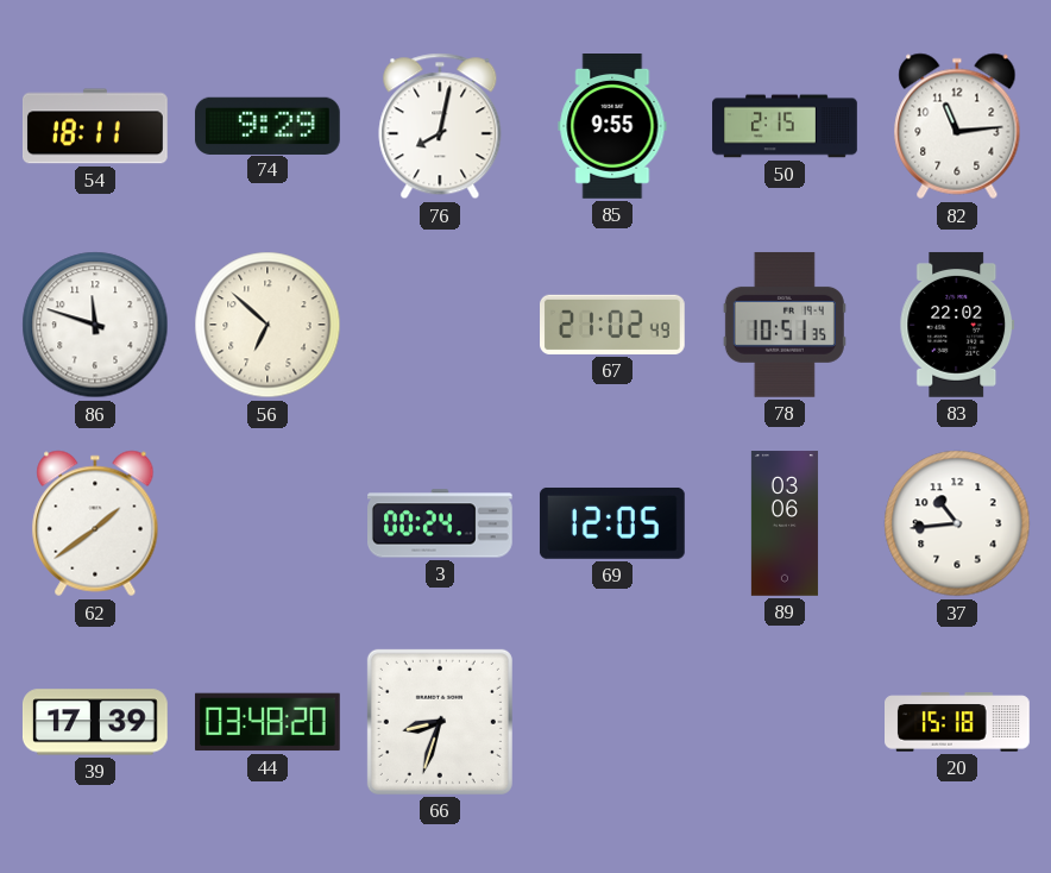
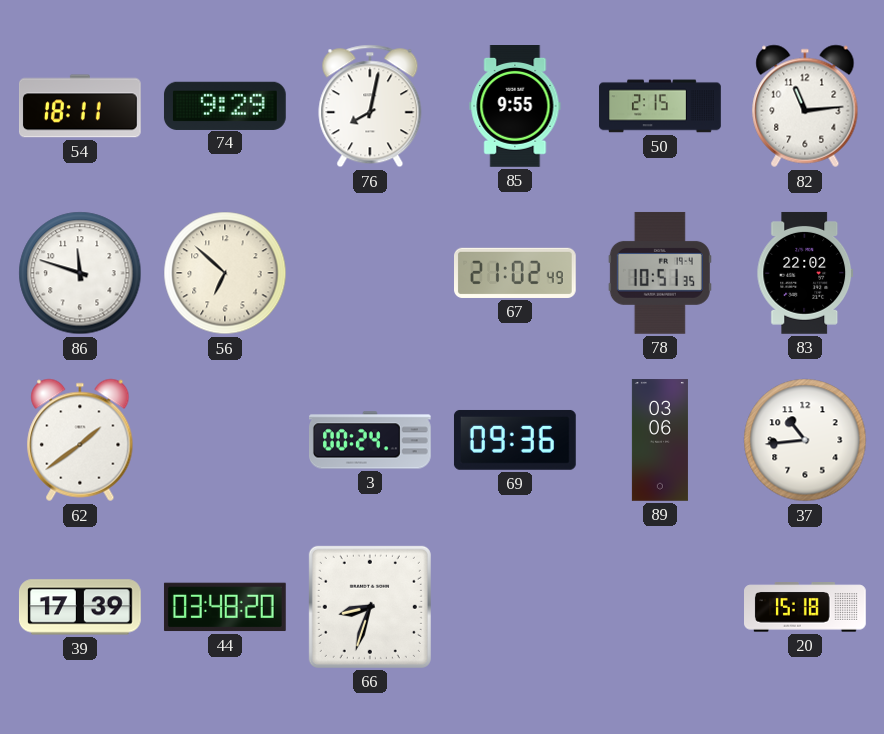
69: 12:05 -> 09:36
